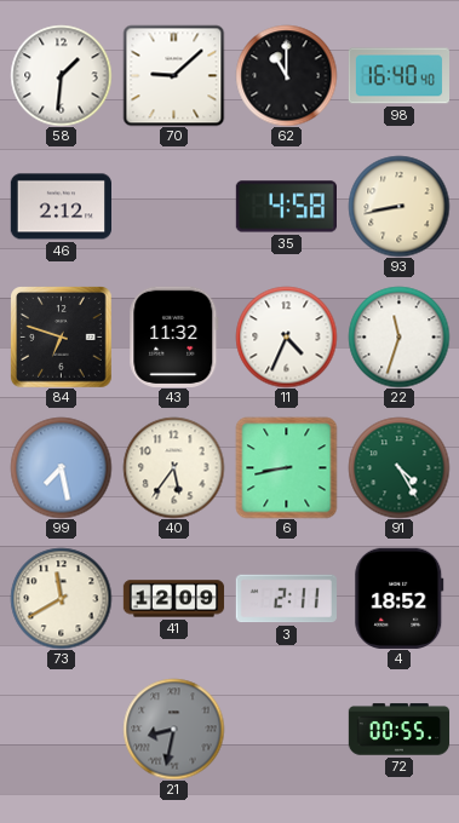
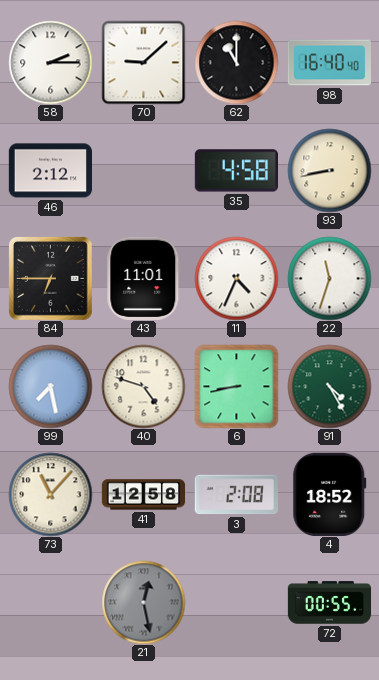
58: 1:31 -> 2:15
84: 6:48 -> 6:45
43: 11:32 -> 11:01
40: 5:36 -> 4:48
73: 11:40 -> 11:07
41: 12:09 -> 12:58
3: 2:11 -> 2:08
21: 8:32 -> 12:28
